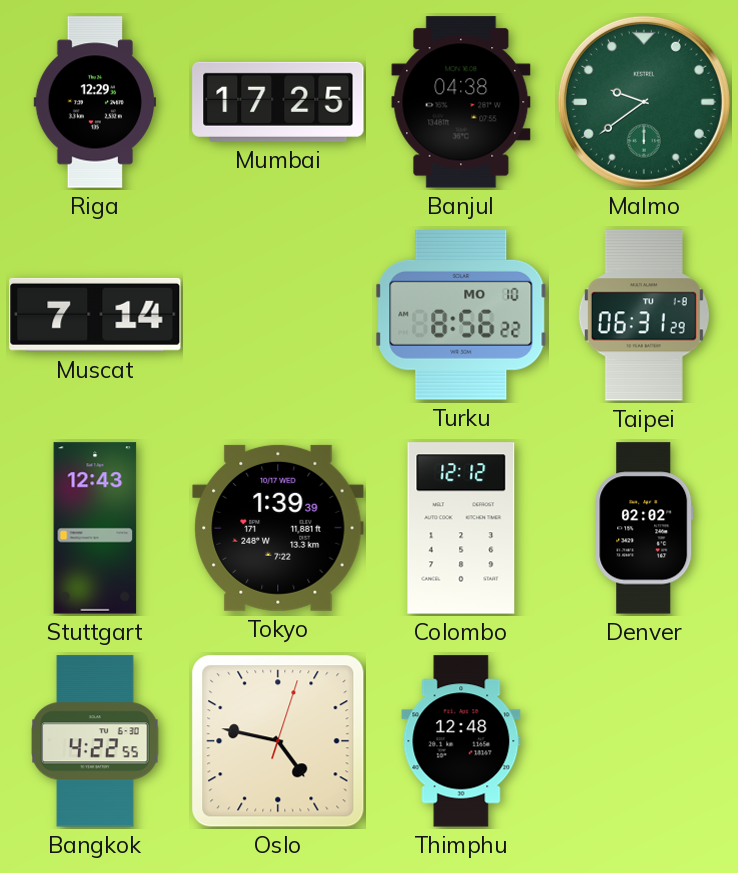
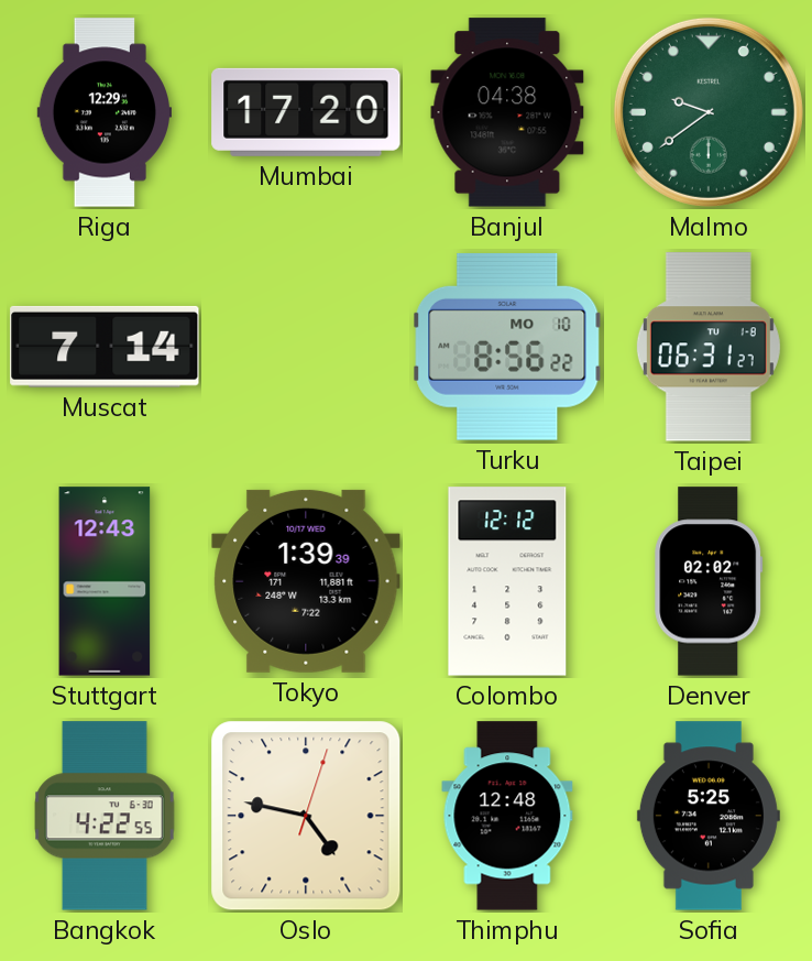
Mumbai: 17:25 -> 17:20
Taipei: 06:31:29 -> 06:31:27
Sofia: none -> 5:25
